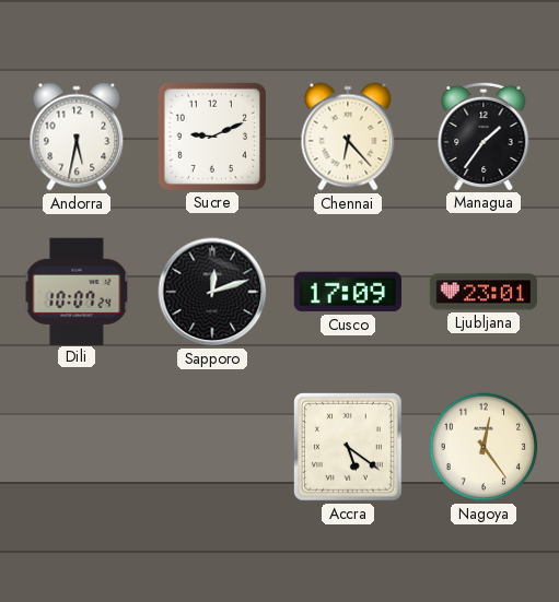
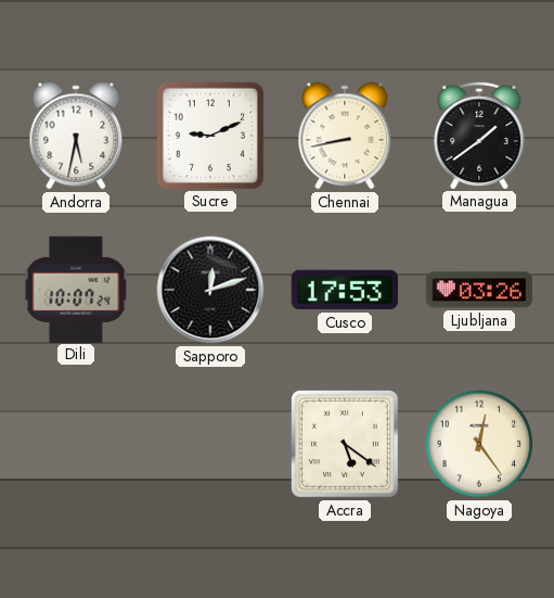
Chennai: 6:23 -> 8:43
Managua: 1:36 -> 1:39
Cusco: 17:09 -> 17:53
Ljubljana: 23:01 -> 03:26
